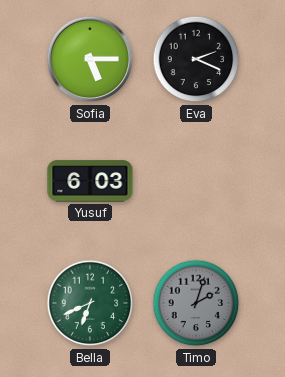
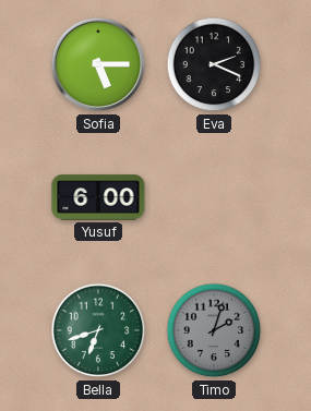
Yusuf: 6:03 -> 6:00
Bella: 6:41 -> 6:42
